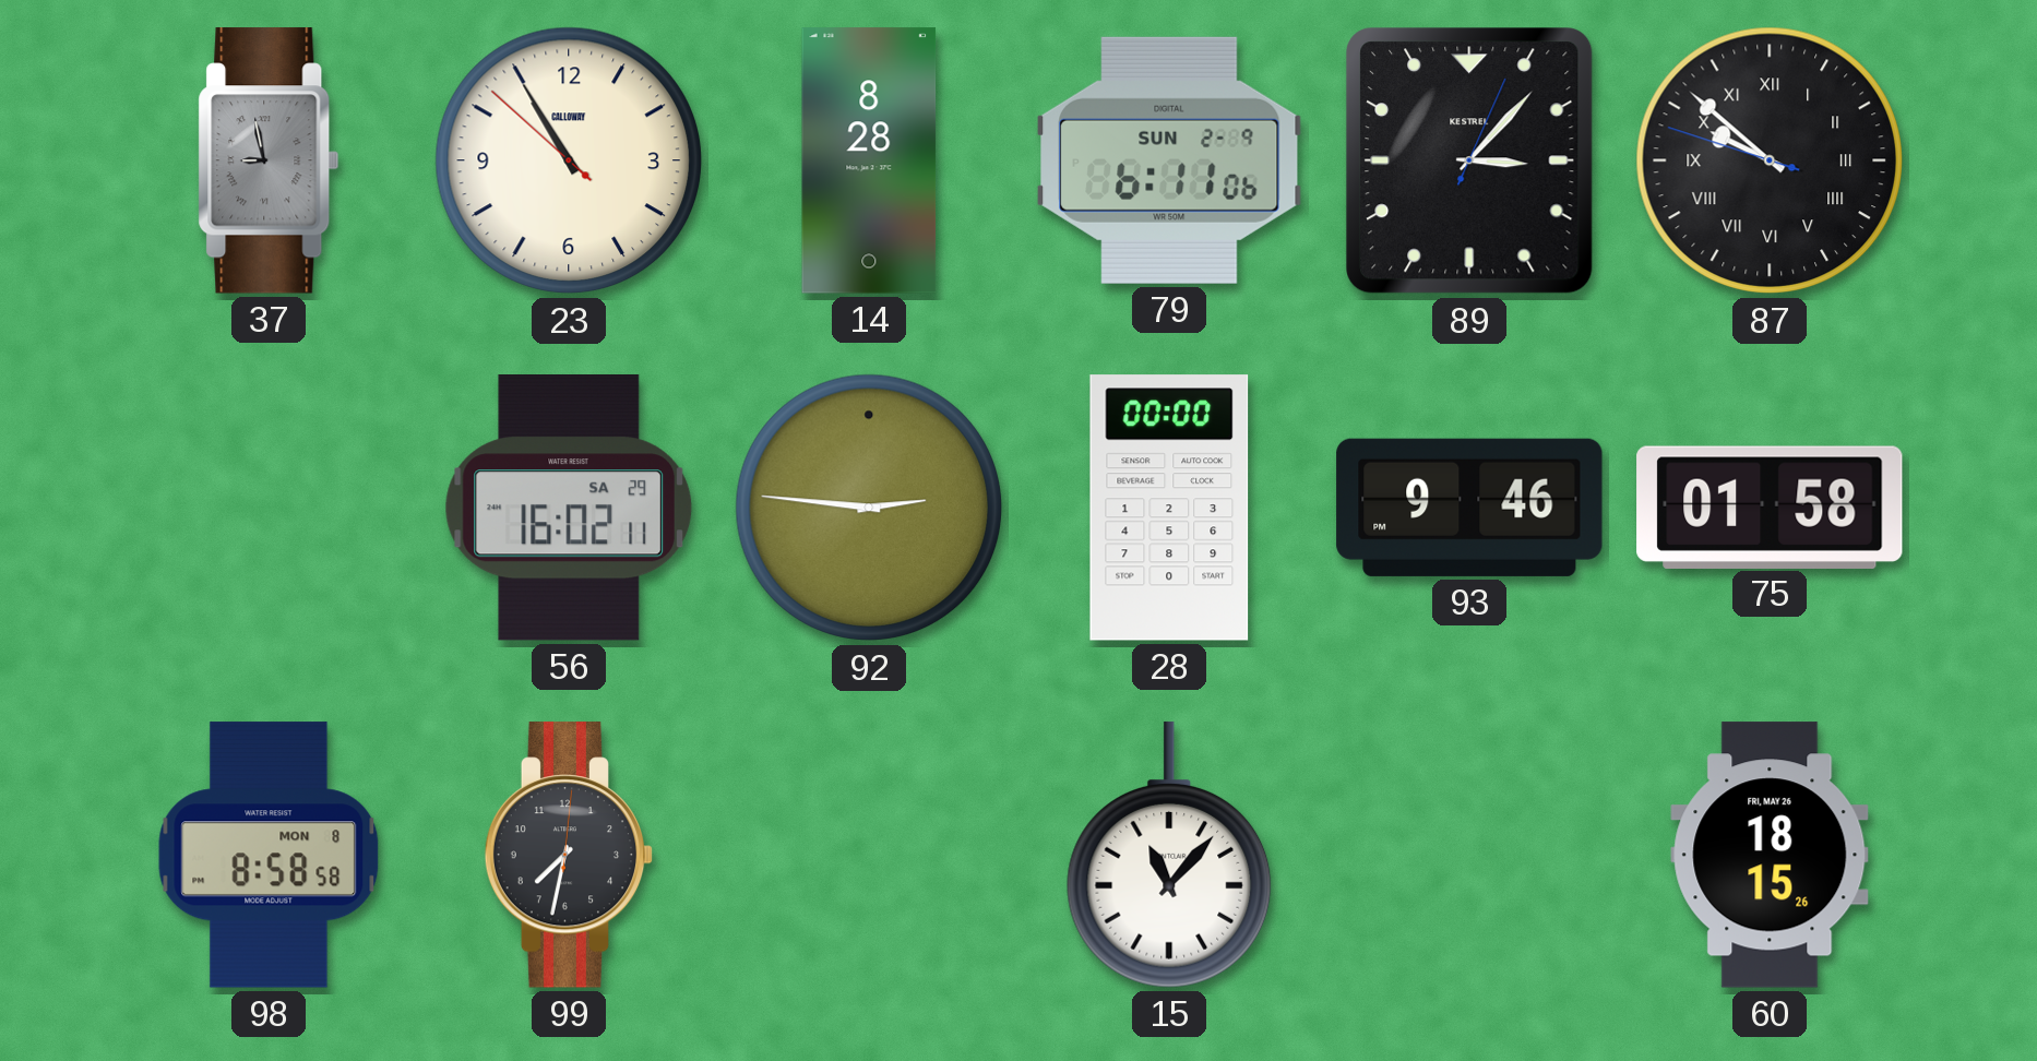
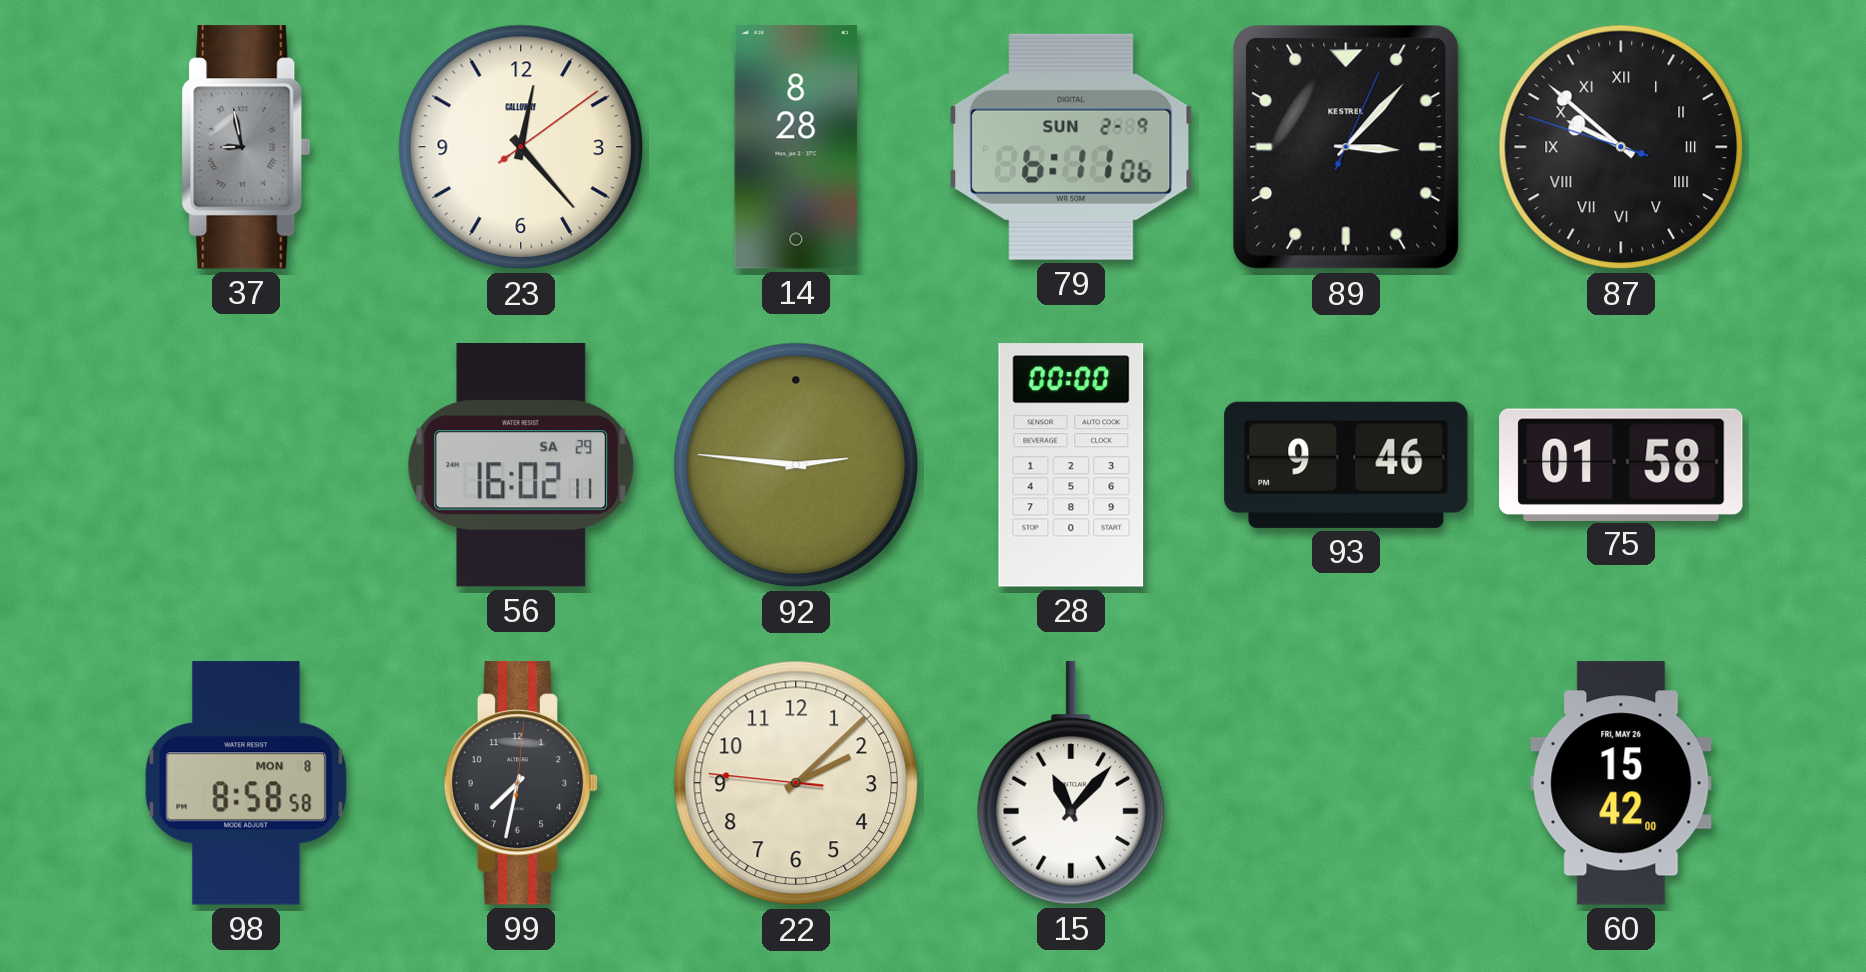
23: 10:54 -> 12:23
22: none -> 2:07
60: 18:15 -> 15:42
